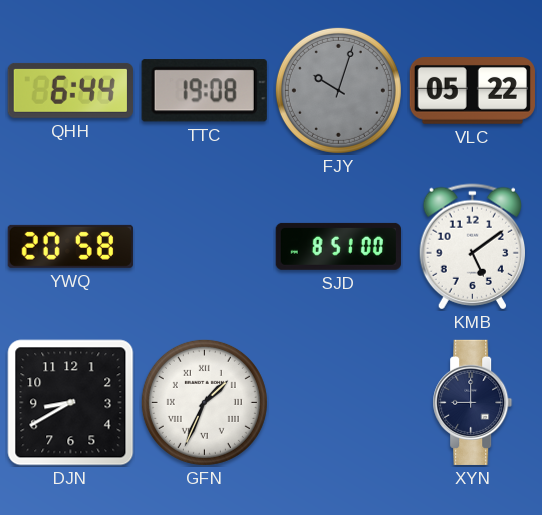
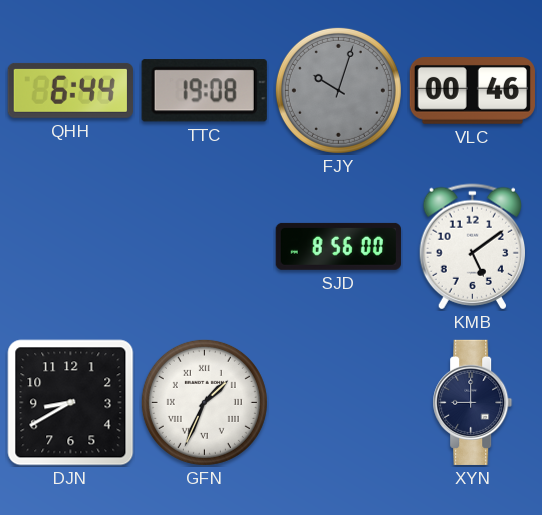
VLC: 05:22 -> 00:46
YWQ: 20:58 -> none
SJD: 8:51 -> 8:56
